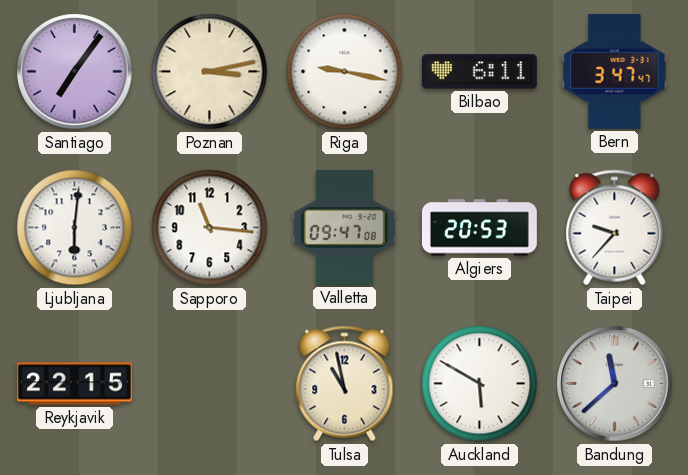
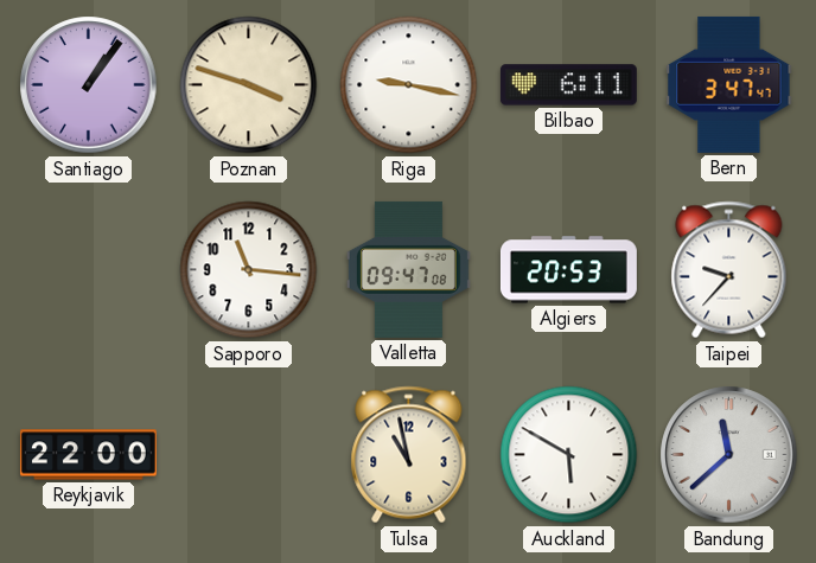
Santiago: 7:06 -> 1:06
Poznan: 3:13 -> 3:48
Ljubljana: 6:01 -> none
Reykjavik: 22:15 -> 22:00
